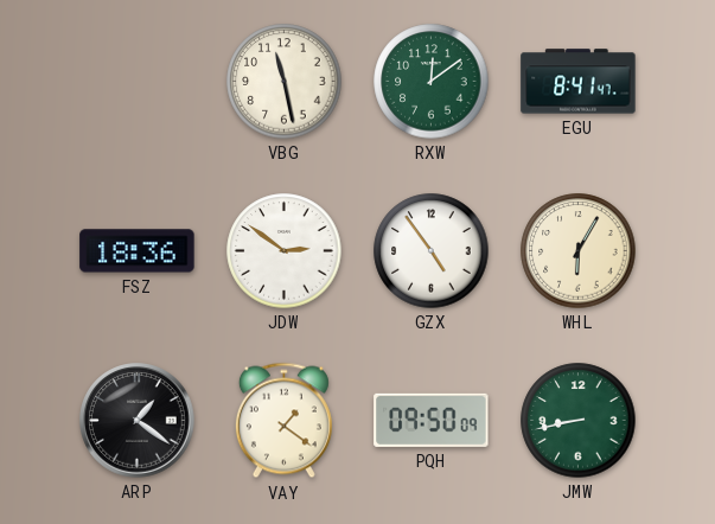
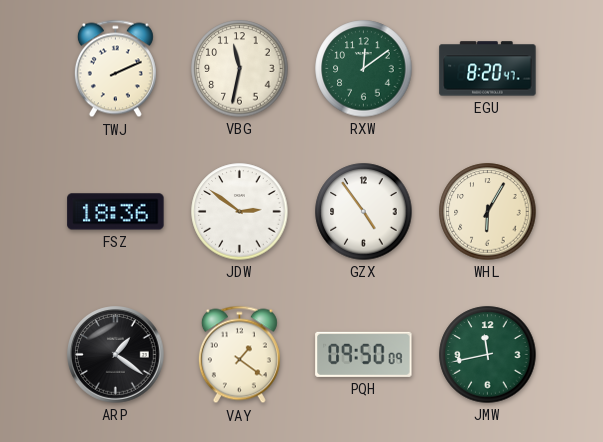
TWJ: none -> 2:11
VBG: 11:28 -> 11:32
EGU: 8:41 -> 8:20
JMW: 8:43 -> 11:43
